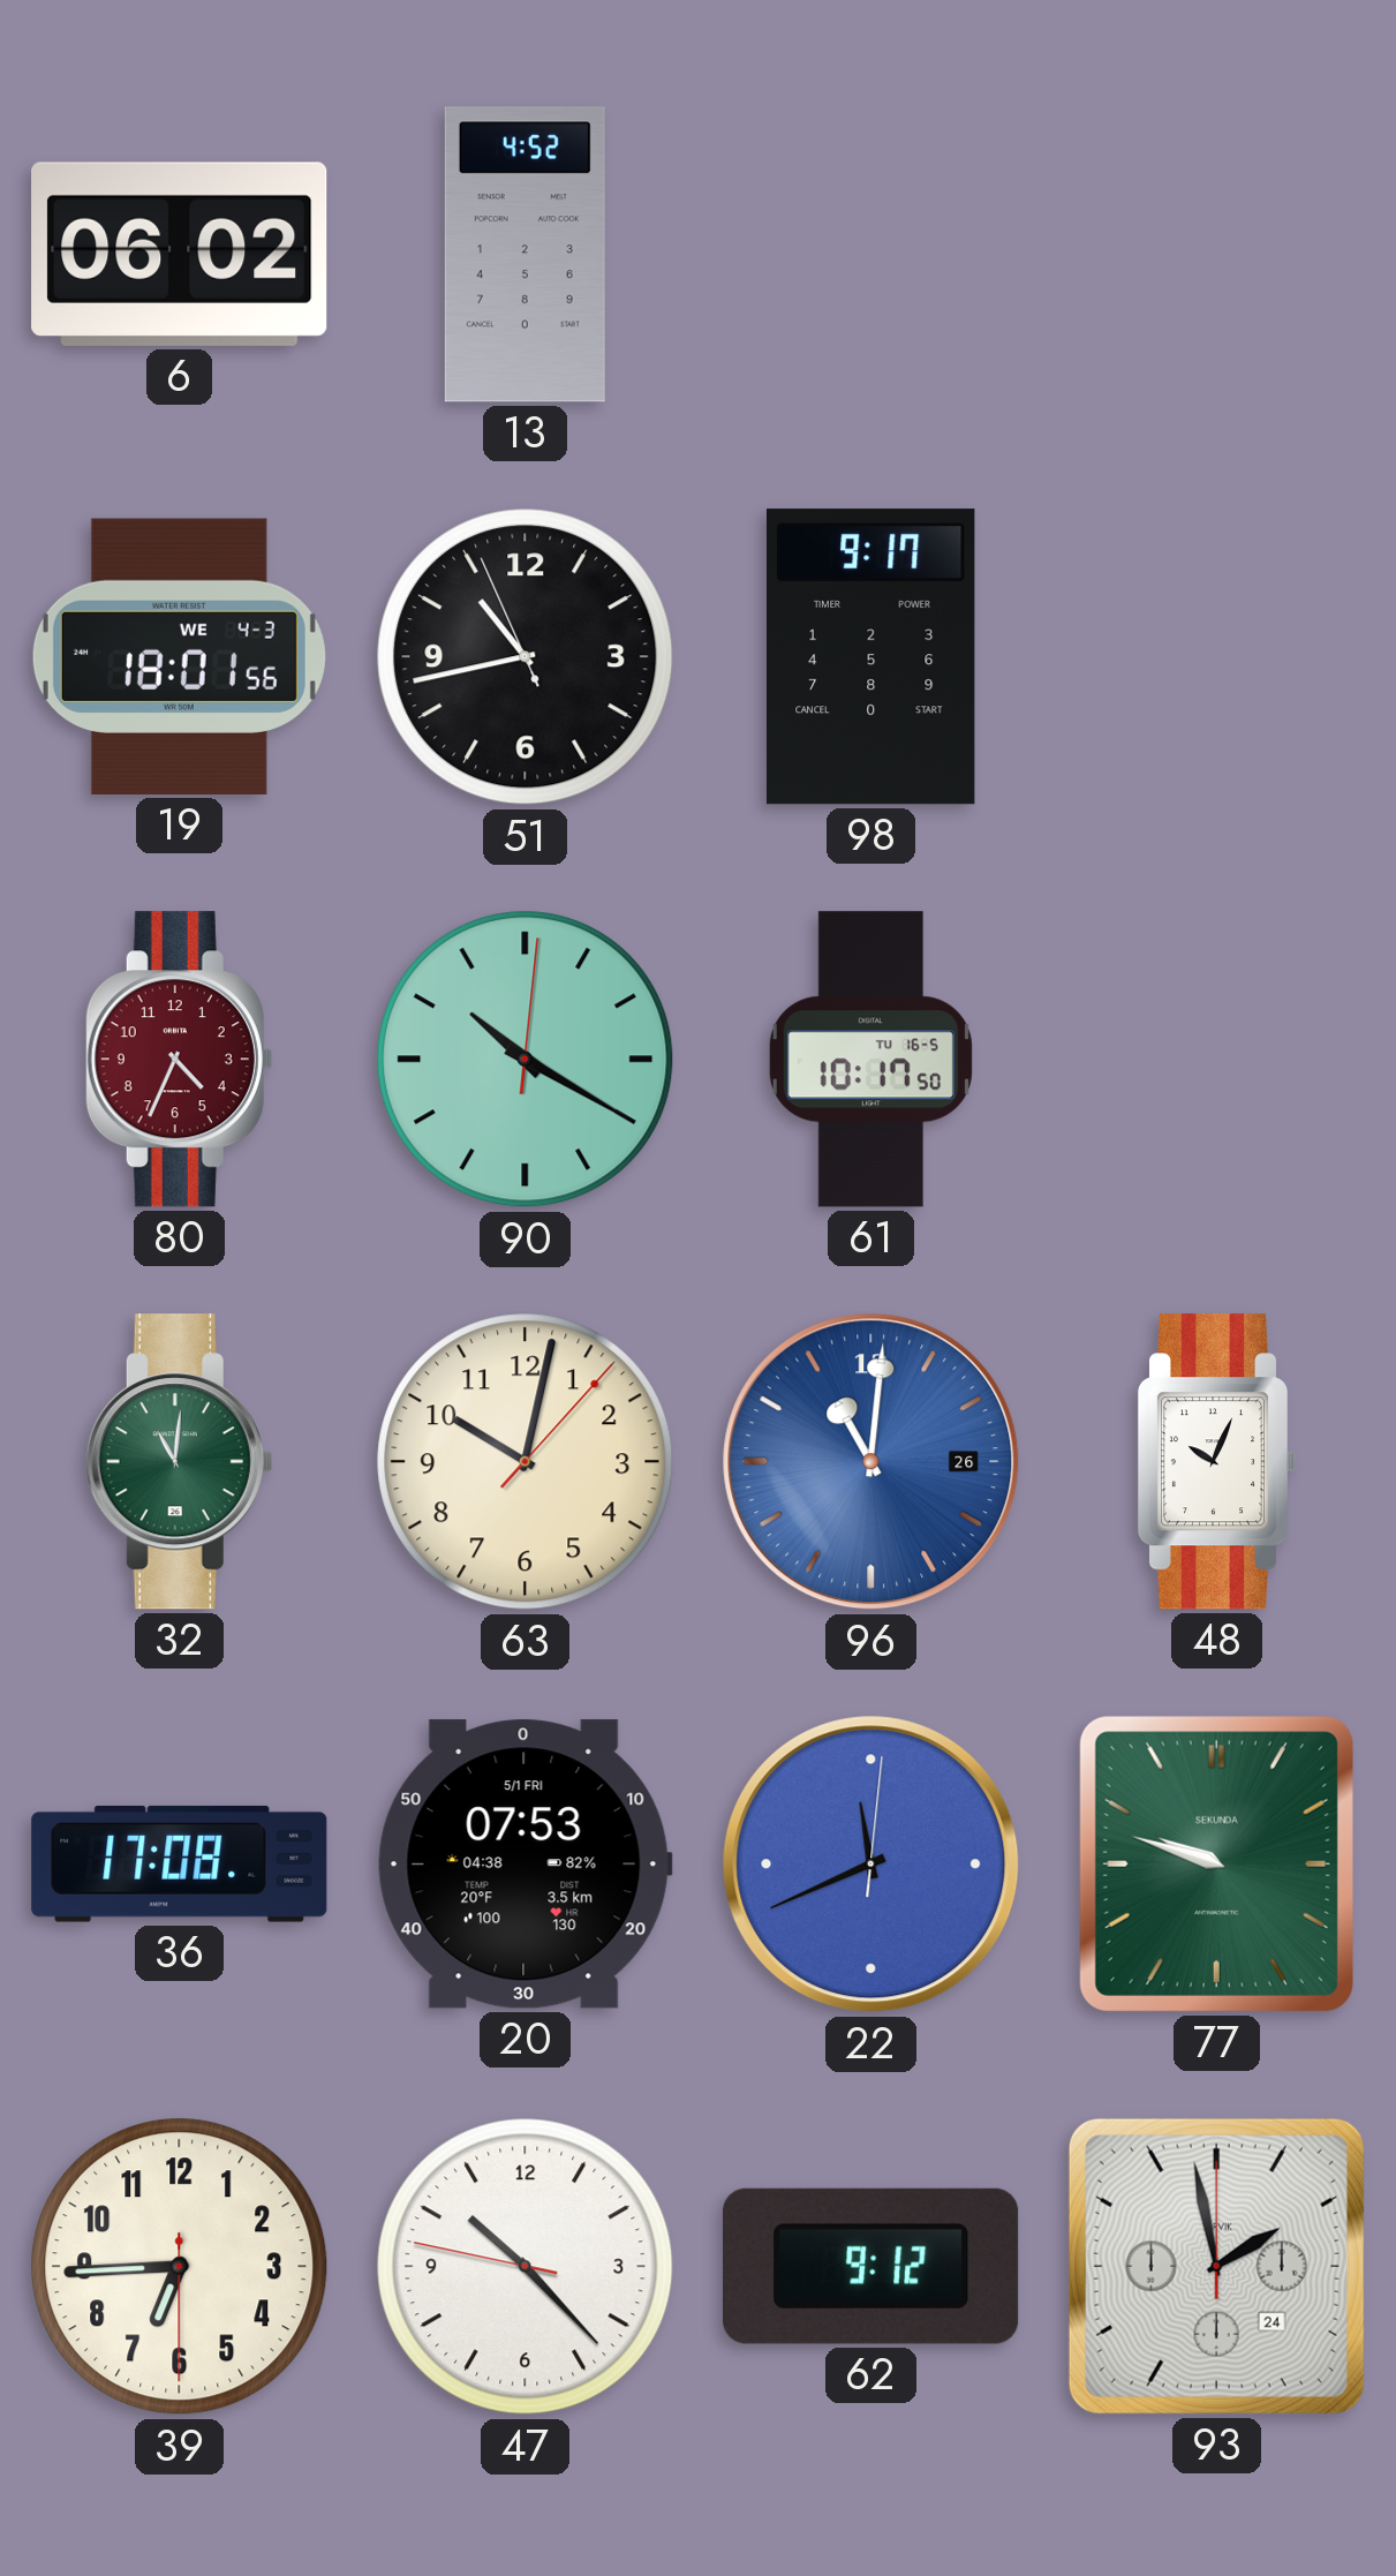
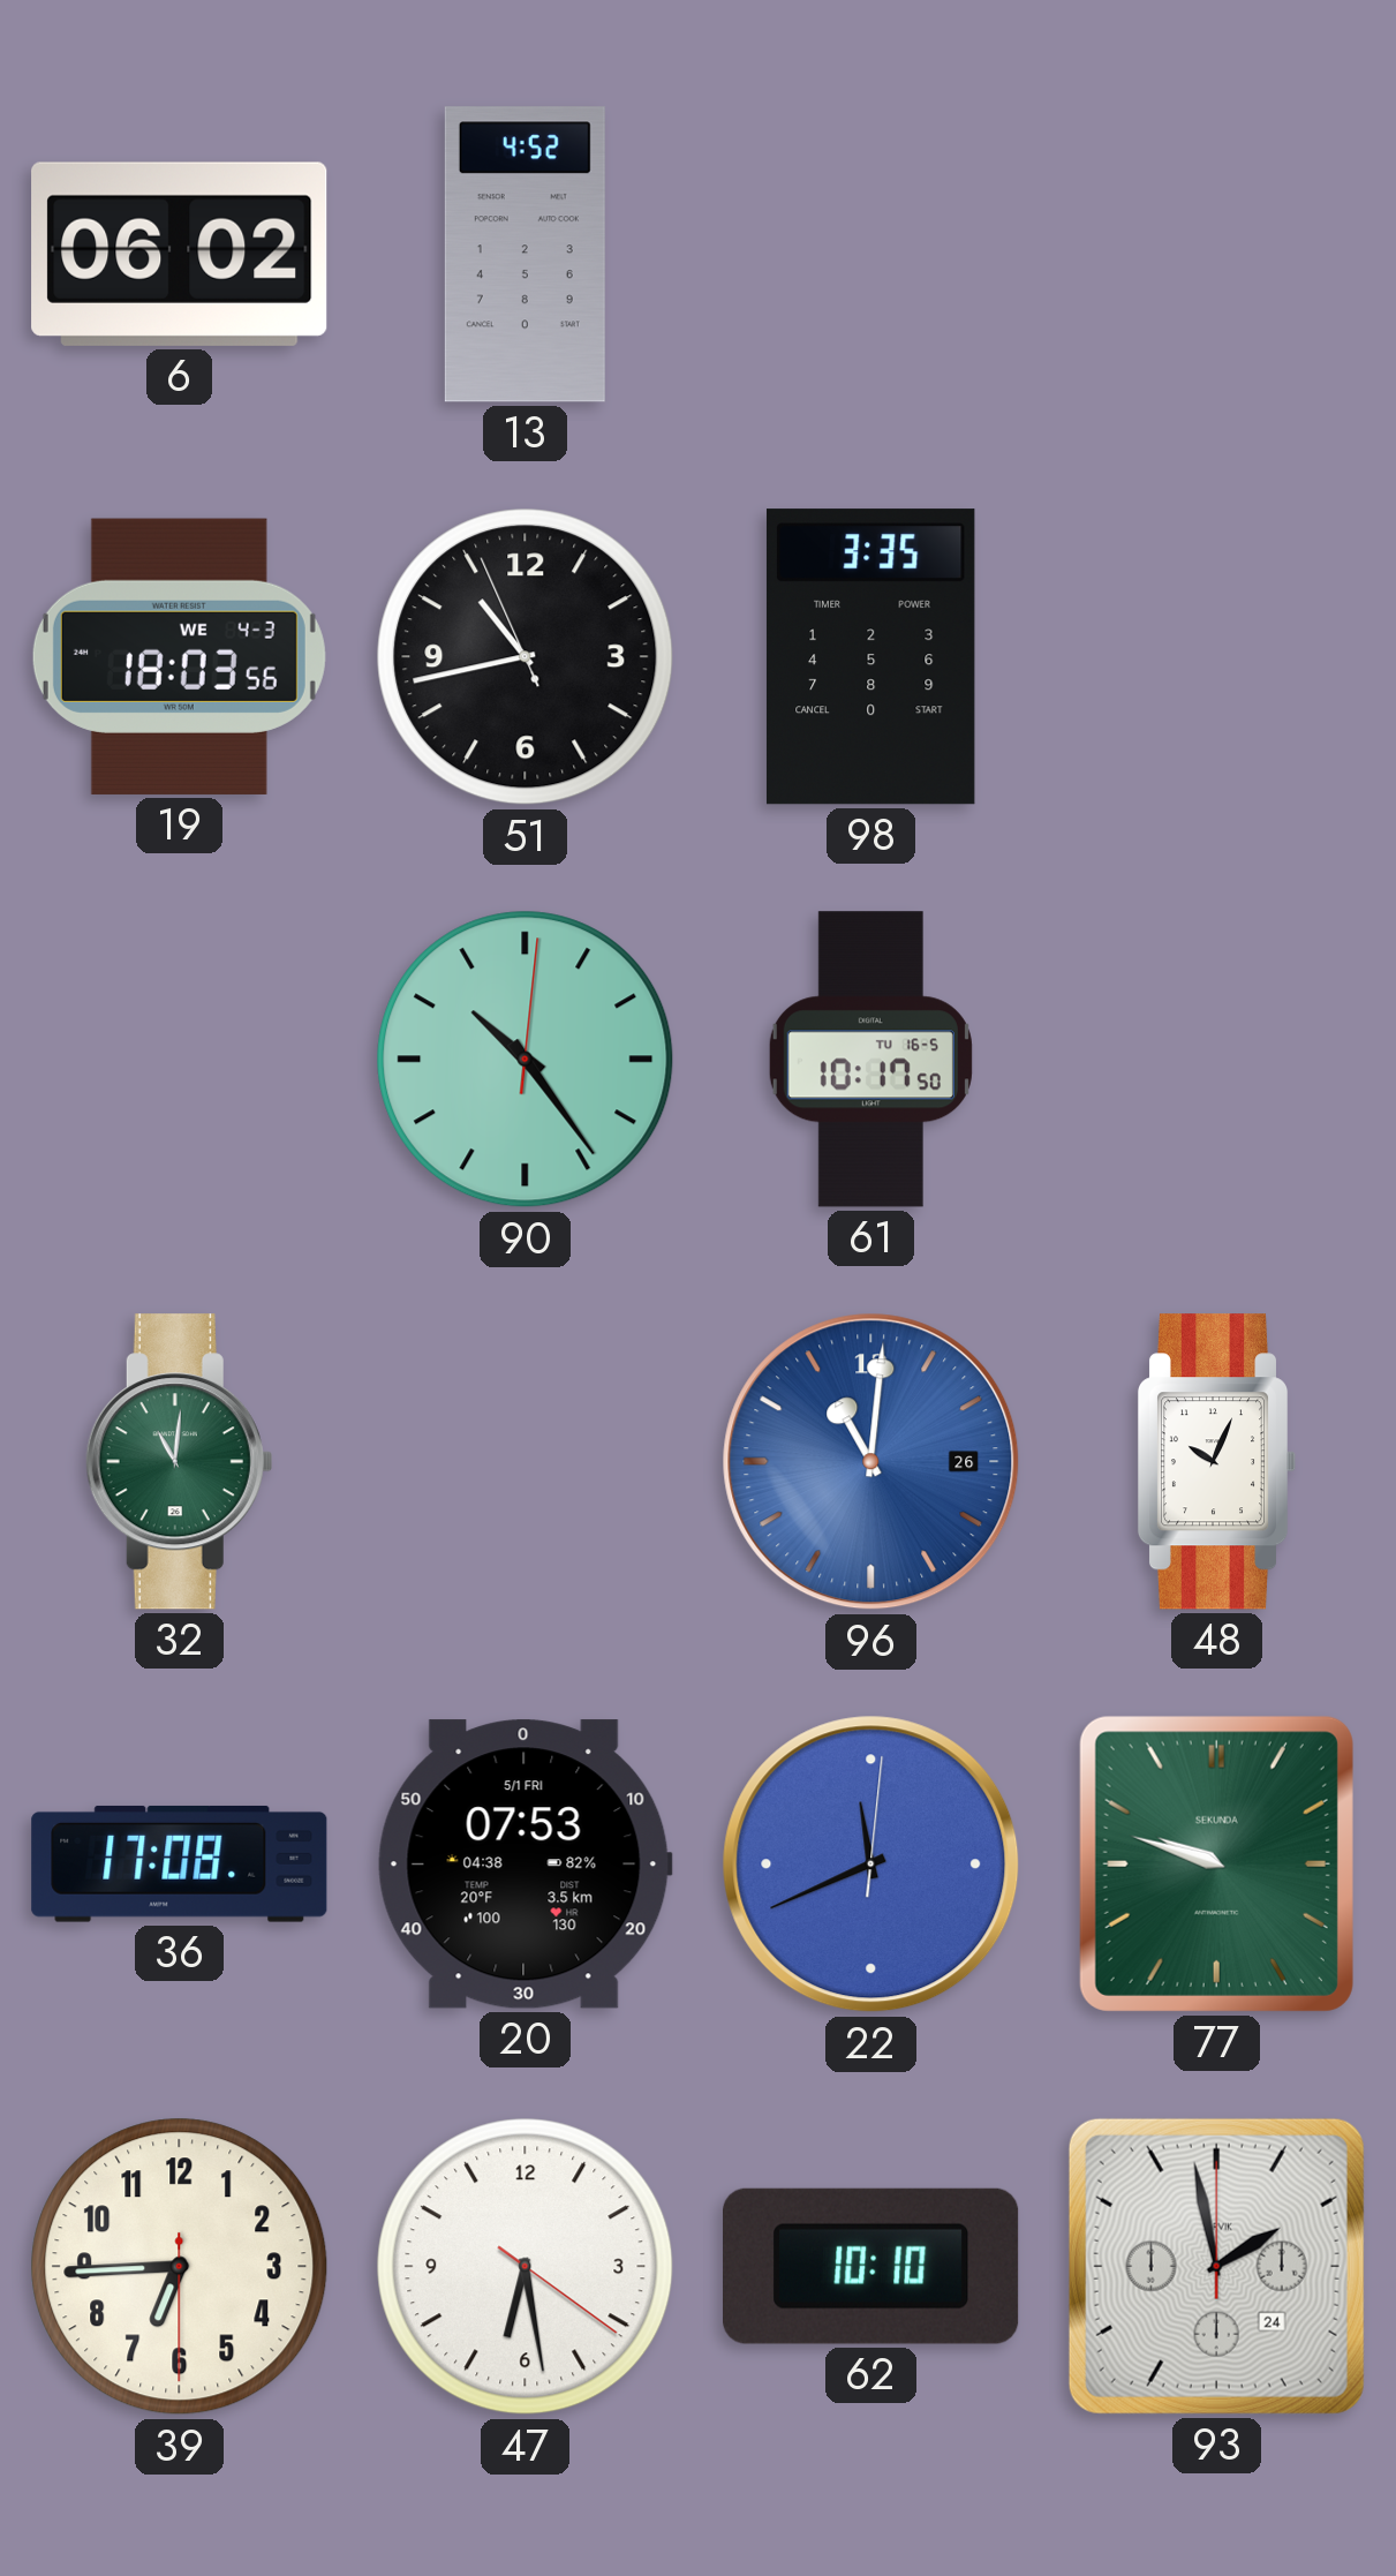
19: 18:01 -> 18:03
98: 9:17 -> 3:35
80: 4:34 -> none
90: 10:20 -> 10:24
63: 10:02 -> none
47: 10:22 -> 6:28
62: 9:12 -> 10:10
